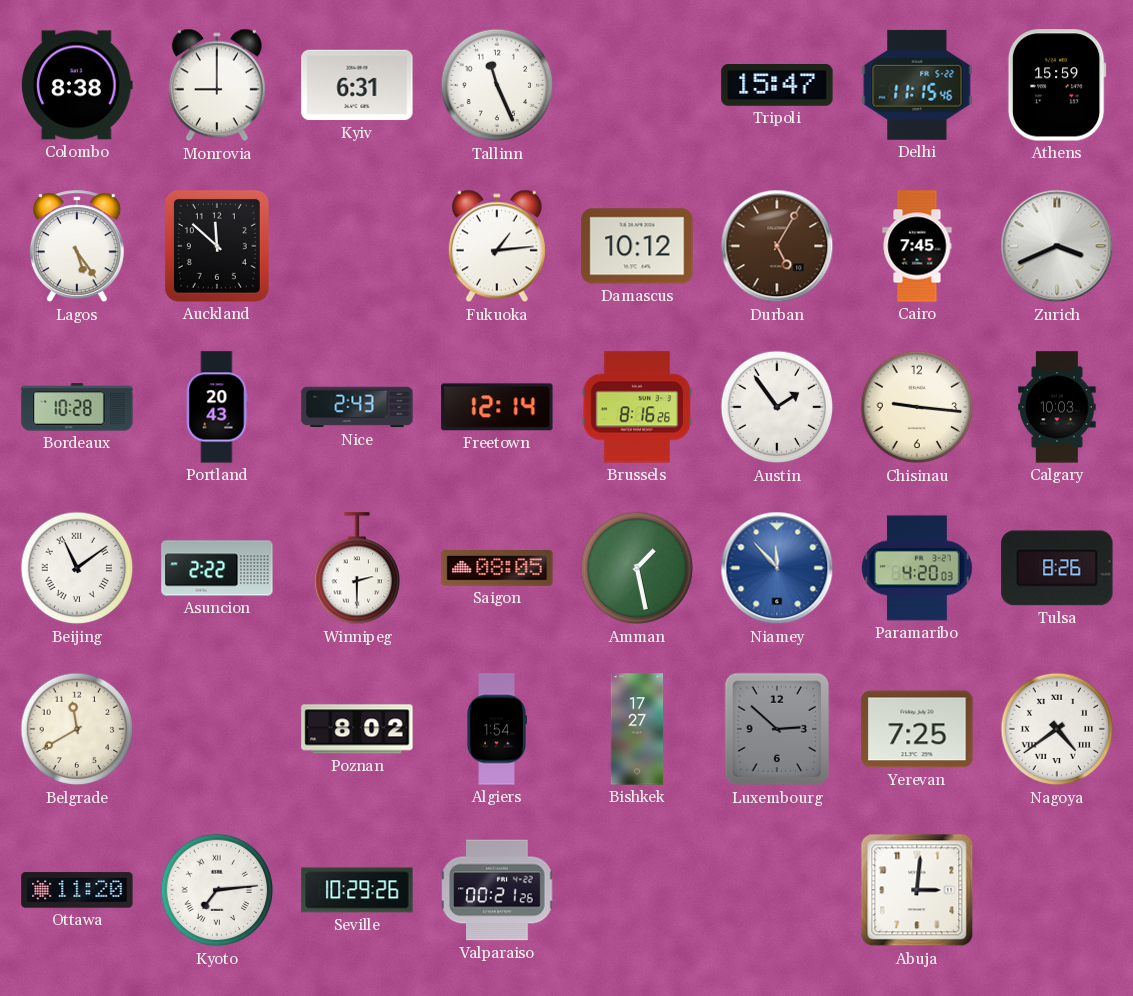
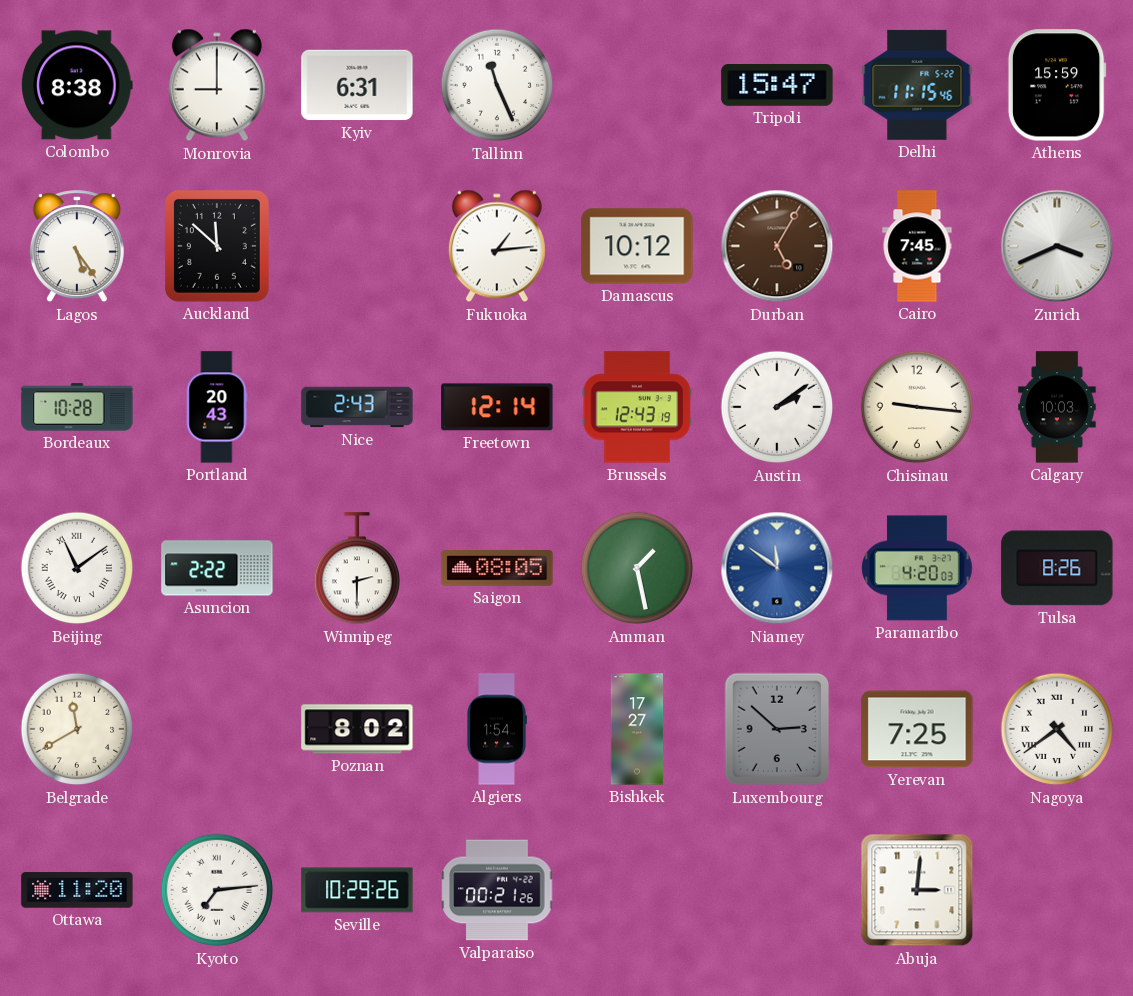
Brussels: 8:16 -> 12:43
Austin: 1:54 -> 2:09
Niamey: 11:53 -> 11:51
